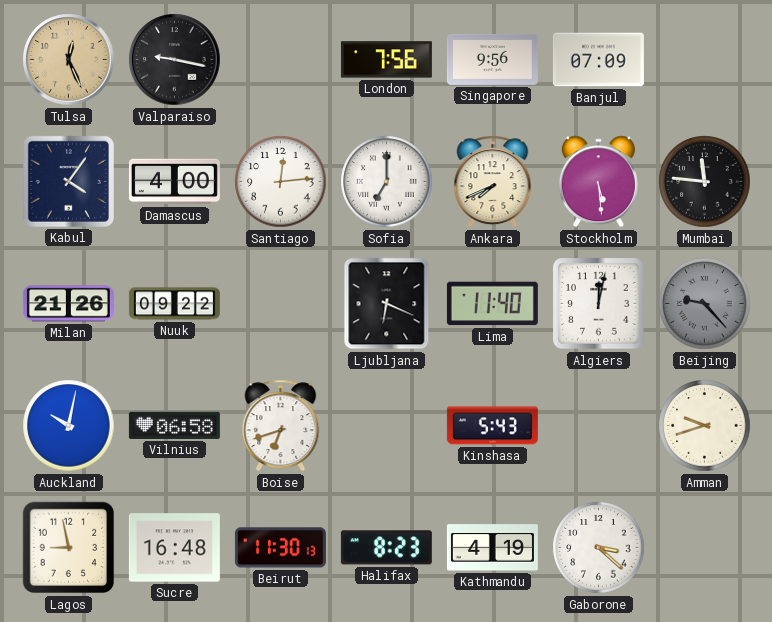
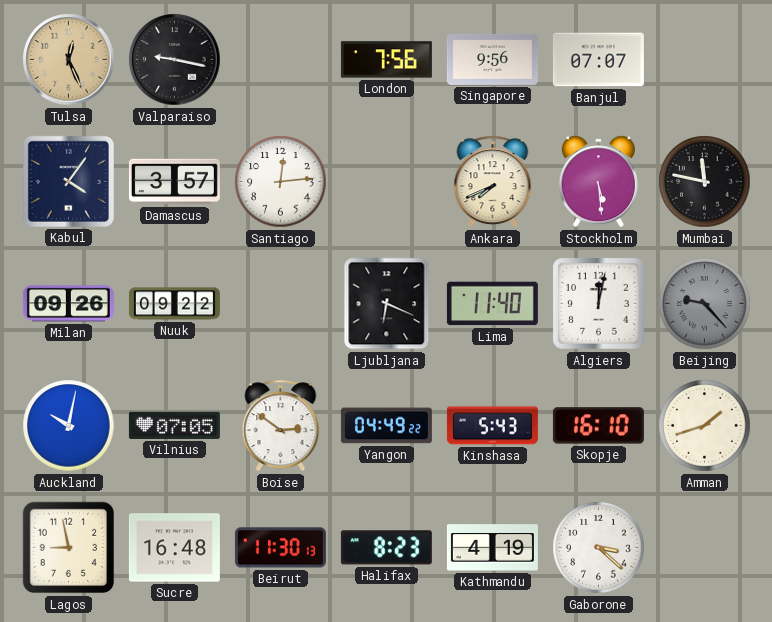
Banjul: 07:09 -> 07:07
Damascus: 4:00 -> 3:57
Sofia: 7:00 -> none
Mumbai: 11:46 -> 11:47
Milan: 21:26 -> 09:26
Vilnius: 06:58 -> 07:05
Boise: 6:42 -> 2:51
Yangon: none -> 04:49
Skopje: none -> 16:10
Amman: 9:42 -> 1:42
